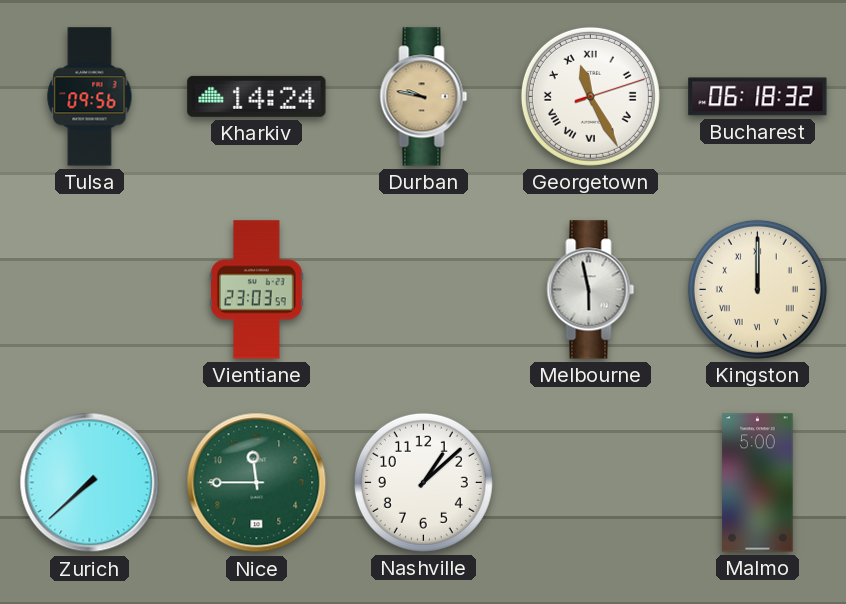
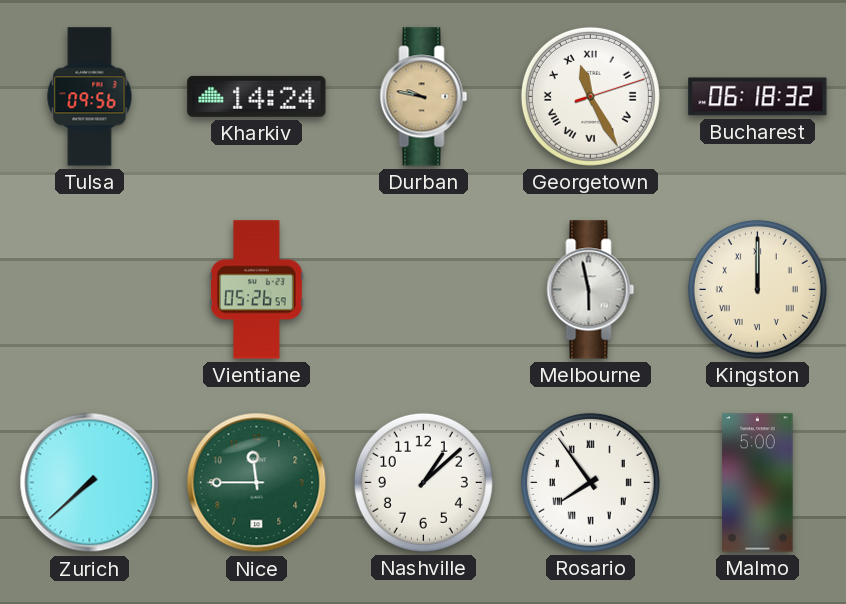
Vientiane: 23:03 -> 05:26
Rosario: none -> 7:54
